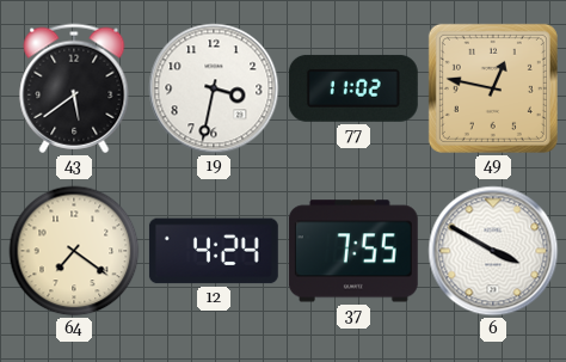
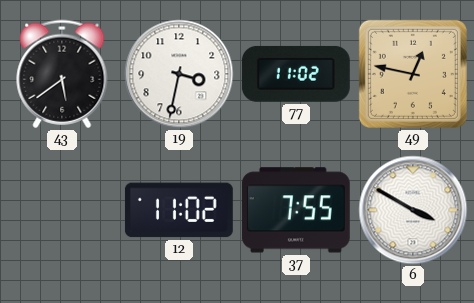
64: 7:21 -> none
12: 4:24 -> 11:02
